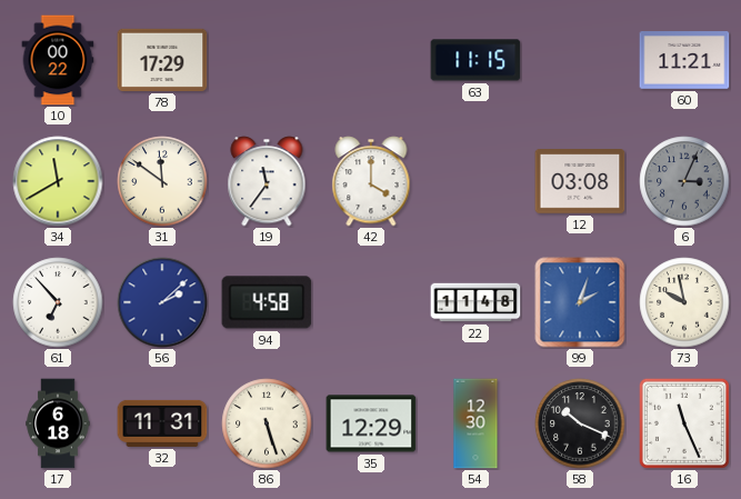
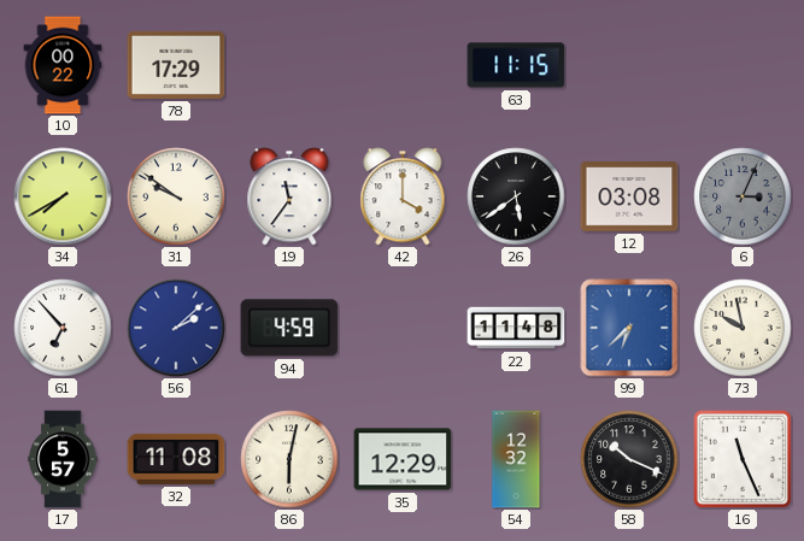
60: 11:21 -> none
34: 11:40 -> 7:40
31: 11:51 -> 9:51
26: none -> 5:39
94: 4:58 -> 4:59
99: 2:03 -> 6:38
17: 6:18 -> 5:57
32: 11:31 -> 11:08
86: 5:27 -> 6:02
54: 12:30 -> 12:32
